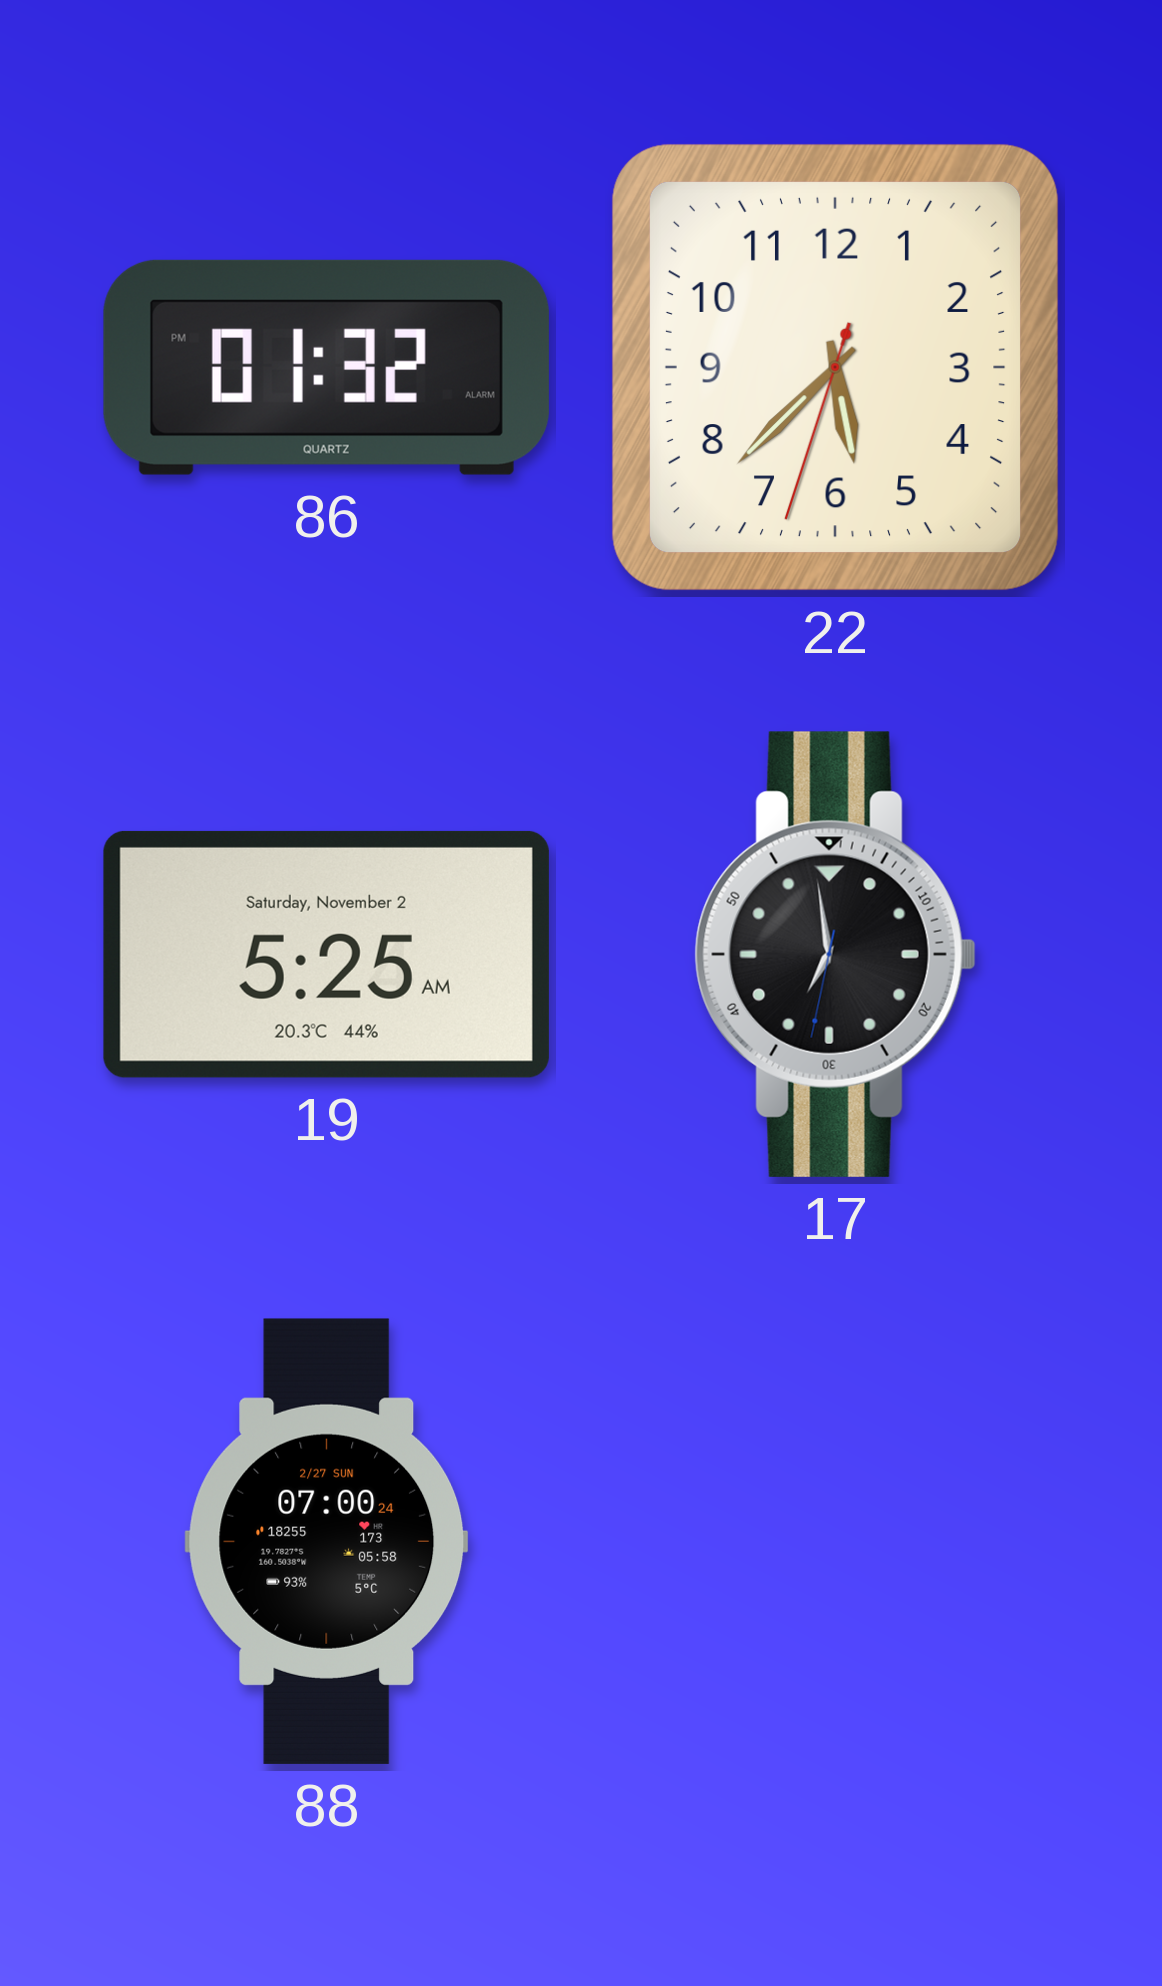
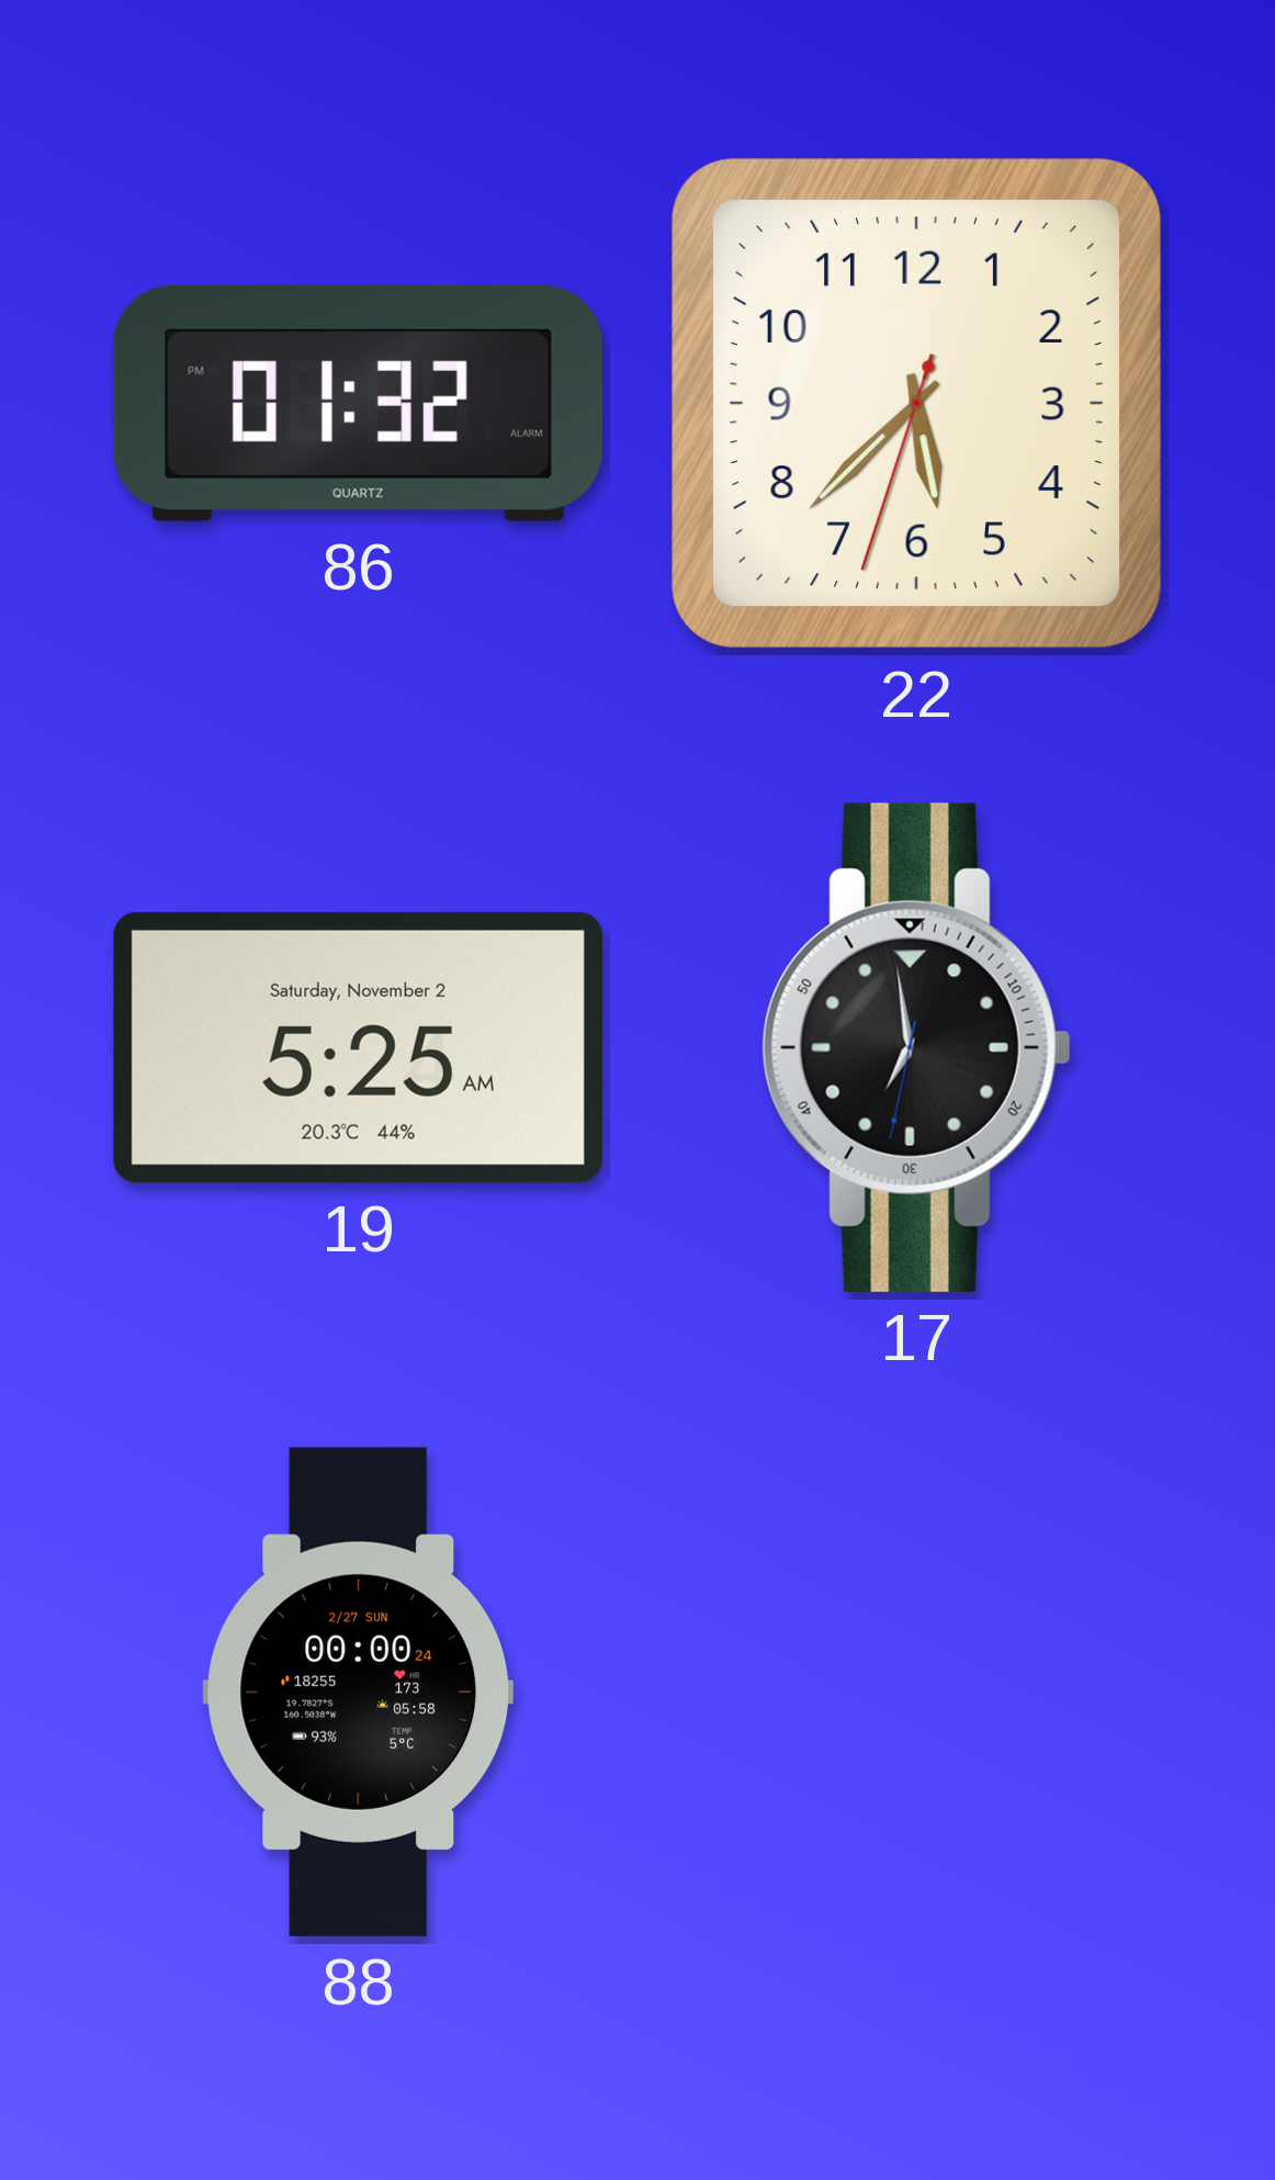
88: 07:00 -> 00:00
